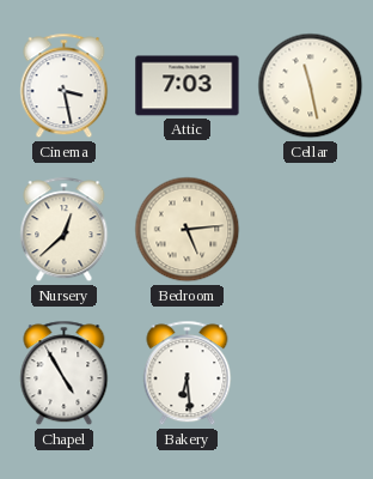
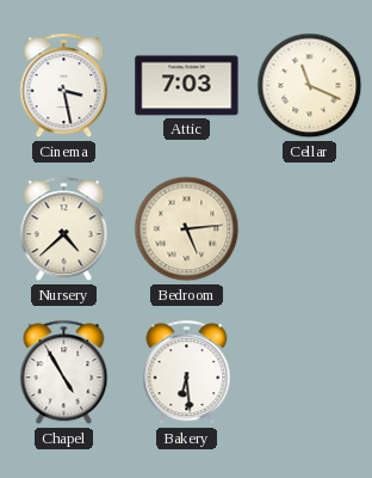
Cellar: 11:28 -> 11:19
Nursery: 12:38 -> 4:38
